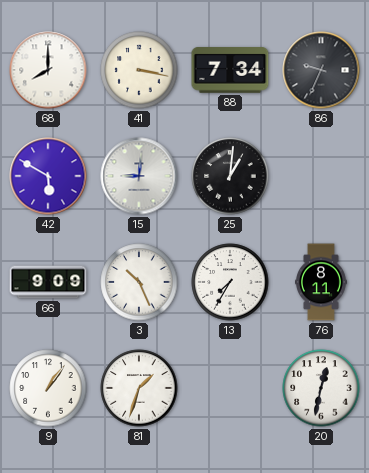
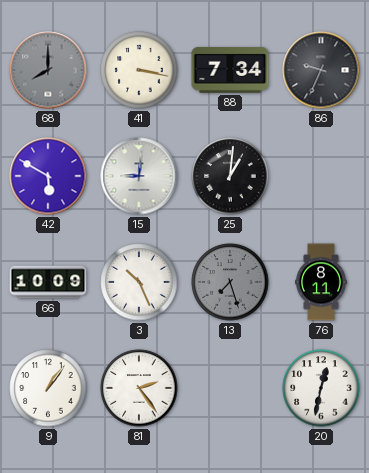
68 dial: white -> grey
66: 9:09 -> 10:09
13: 7:35 -> 7:27
13 dial: white -> grey
81: 1:33 -> 2:24
